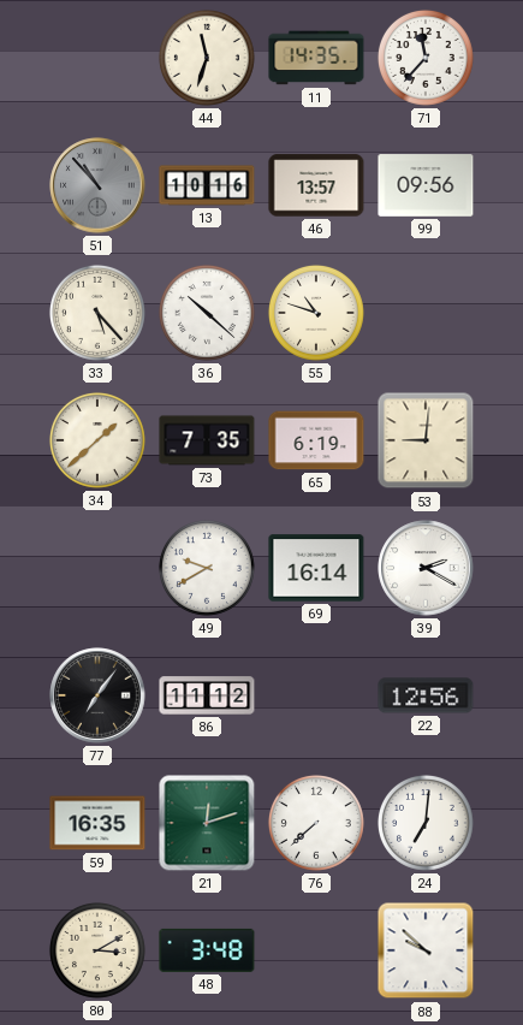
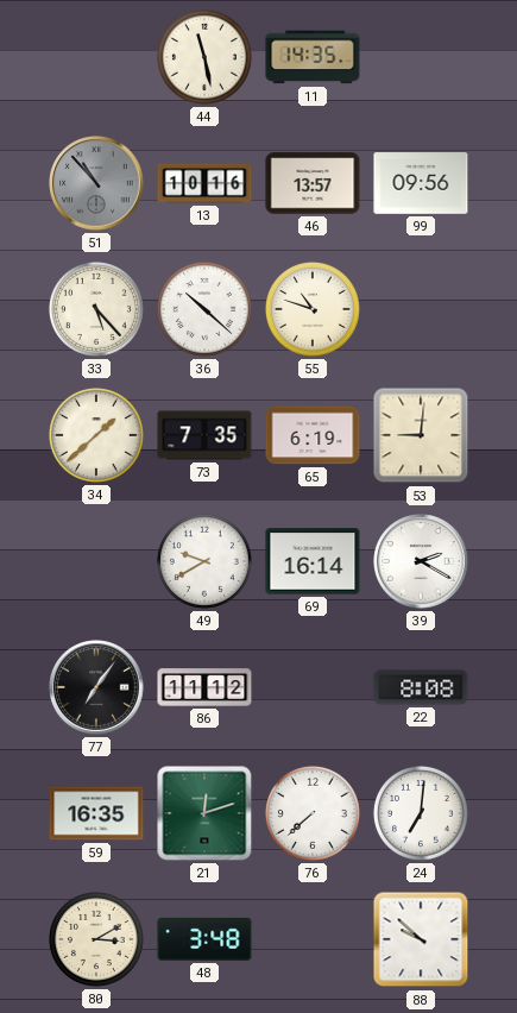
44: 11:33 -> 11:28
71: 11:37 -> none
22: 12:56 -> 8:08
